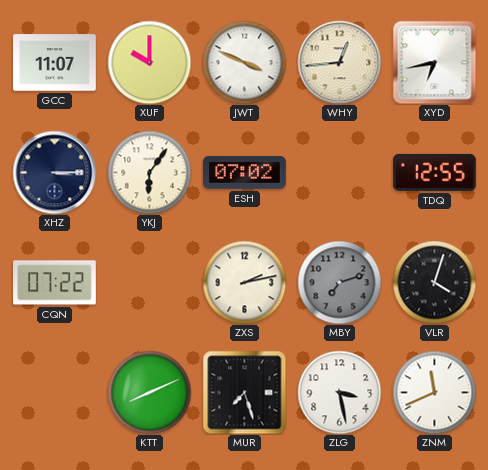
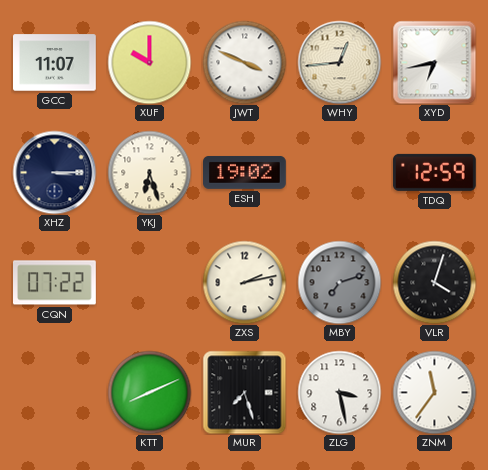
YKJ: 6:06 -> 6:27
ESH: 07:02 -> 19:02
TDQ: 12:55 -> 12:59
ZNM: 11:41 -> 11:36
